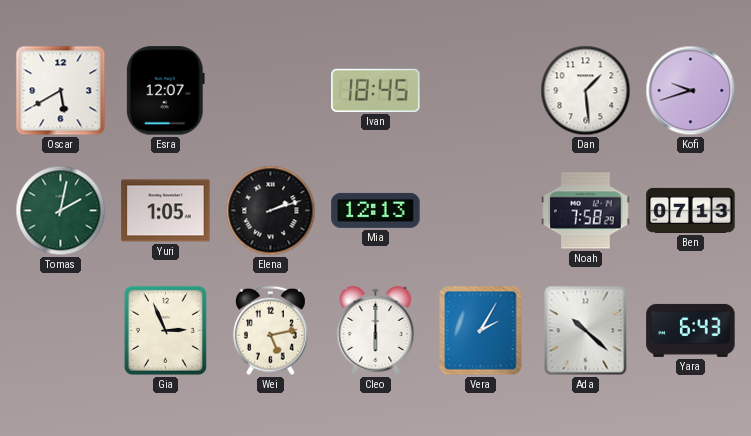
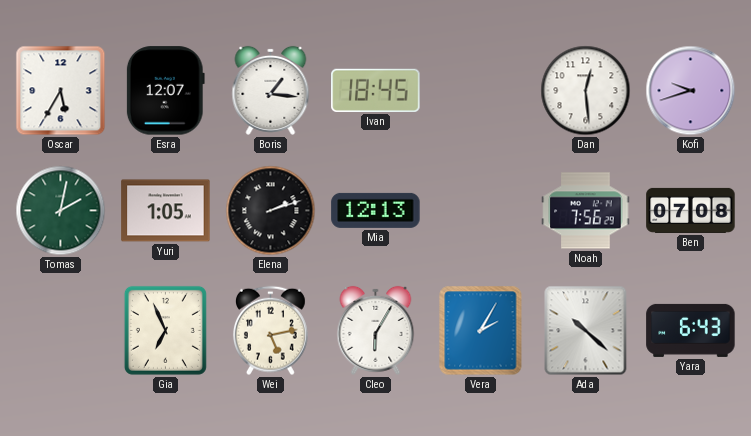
Oscar: 5:40 -> 5:35
Boris: none -> 1:16
Dan: 1:29 -> 12:29
Noah: 7:58 -> 7:56
Ben: 07:13 -> 07:08
Gia: 2:56 -> 6:56
Cleo: 6:00 -> 6:05
